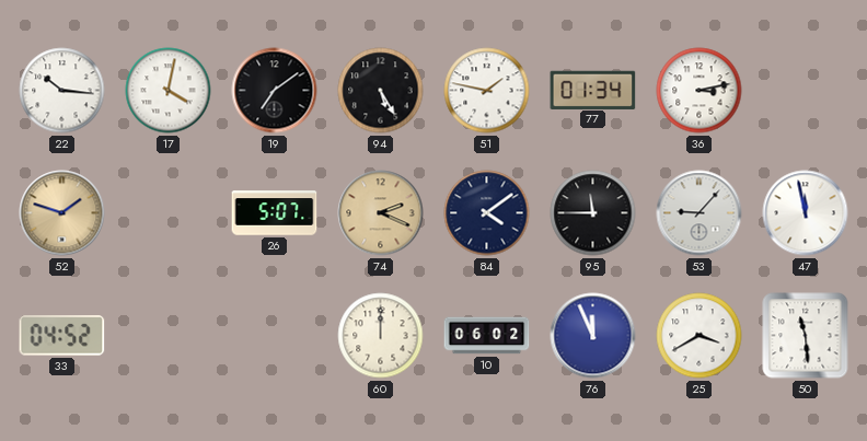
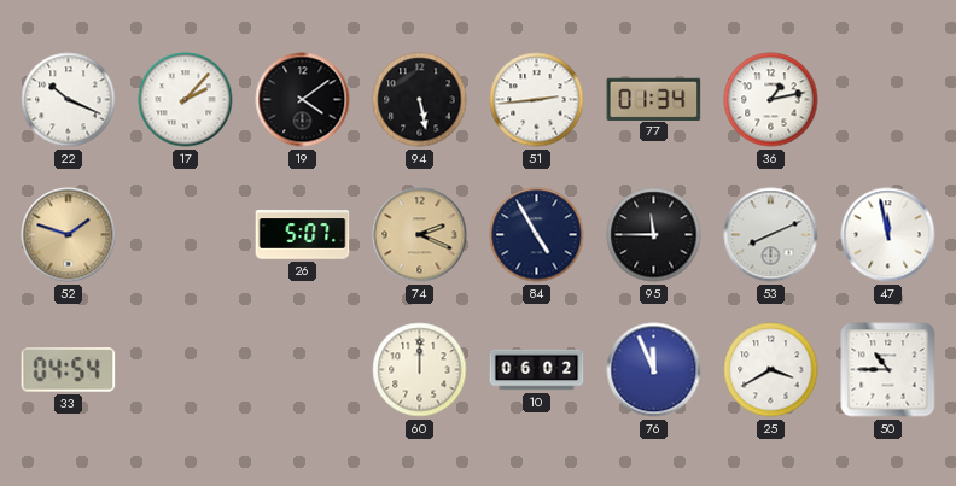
22: 10:16 -> 10:19
17: 4:02 -> 2:07
19: 7:09 -> 4:09
94: 5:25 -> 5:28
51: 1:47 -> 2:44
36: 3:13 -> 1:13
84: 4:09 -> 4:55
53: 9:07 -> 8:11
33: 04:52 -> 04:54
50: 11:29 -> 10:45
